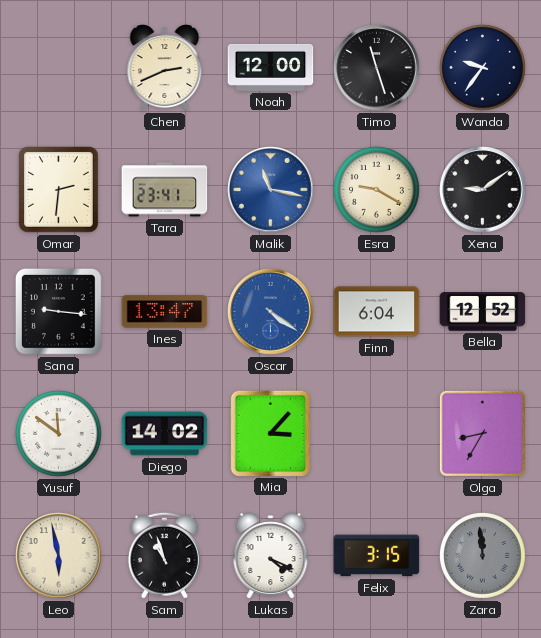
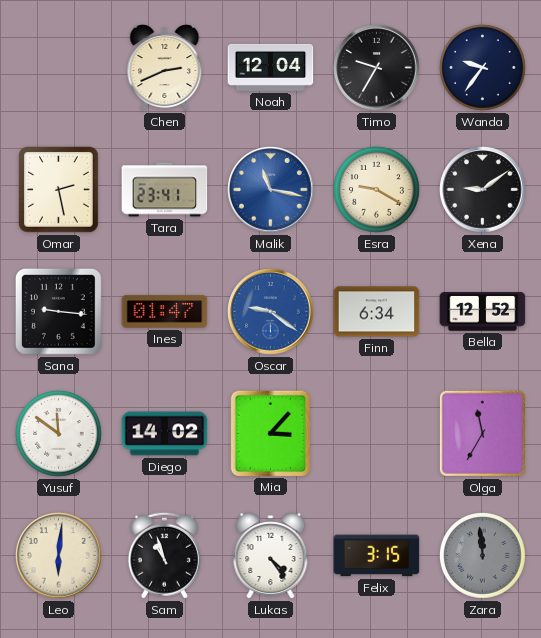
Noah: 12:00 -> 12:04
Timo: 11:27 -> 9:35
Omar: 2:31 -> 2:28
Ines: 13:47 -> 01:47
Oscar: 4:21 -> 9:21
Finn: 6:04 -> 6:34
Olga: 8:35 -> 11:35
Leo: 5:58 -> 6:01
Lukas: 4:19 -> 4:24
